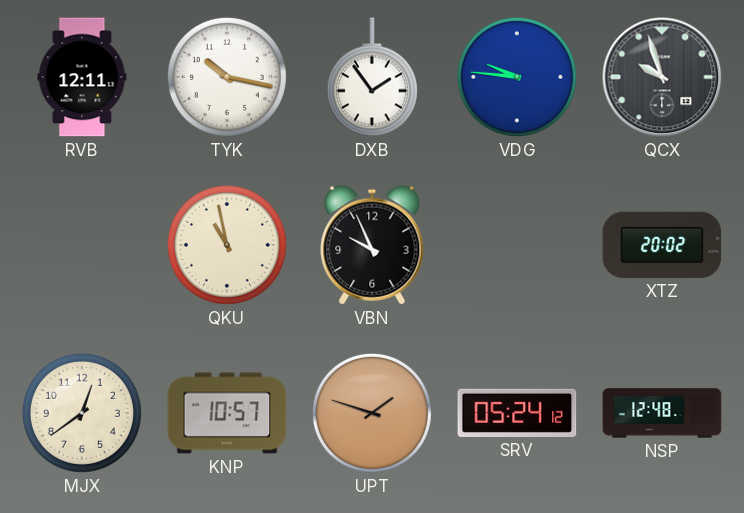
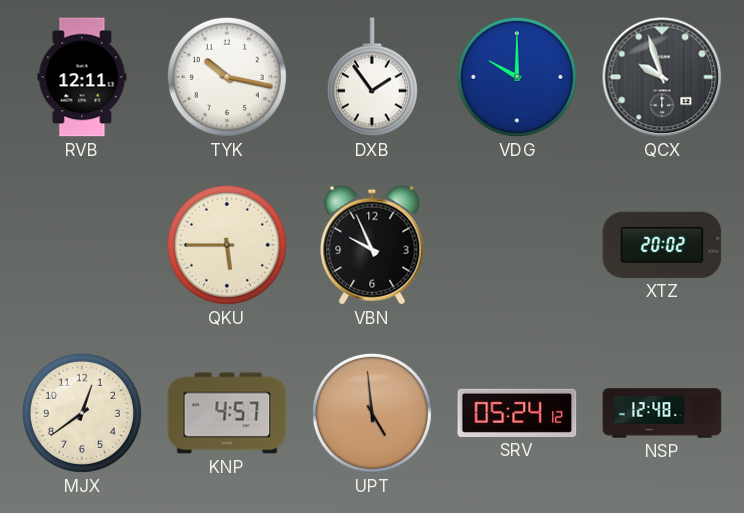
VDG: 9:46 -> 10:00
QKU: 10:58 -> 5:45
KNP: 10:57 -> 4:57
UPT: 1:48 -> 4:59
